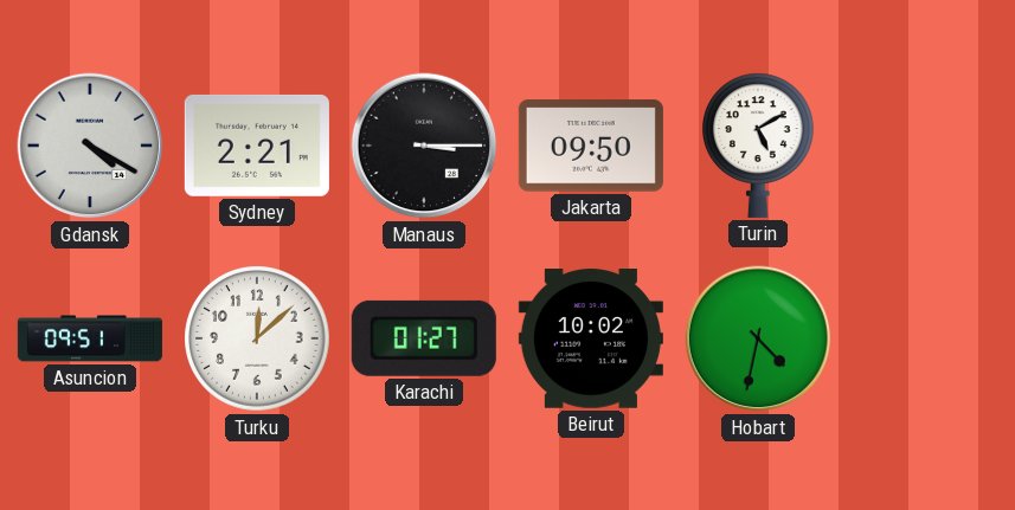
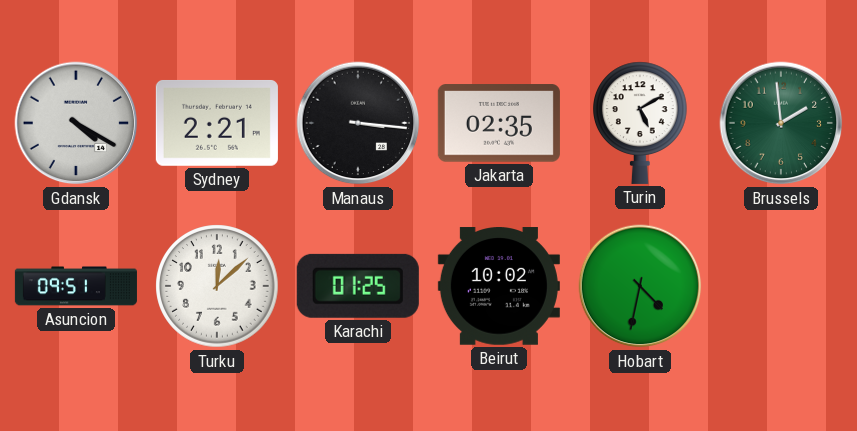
Manaus: 3:15 -> 3:16
Jakarta: 09:50 -> 02:35
Brussels: none -> 1:59
Karachi: 01:27 -> 01:25
